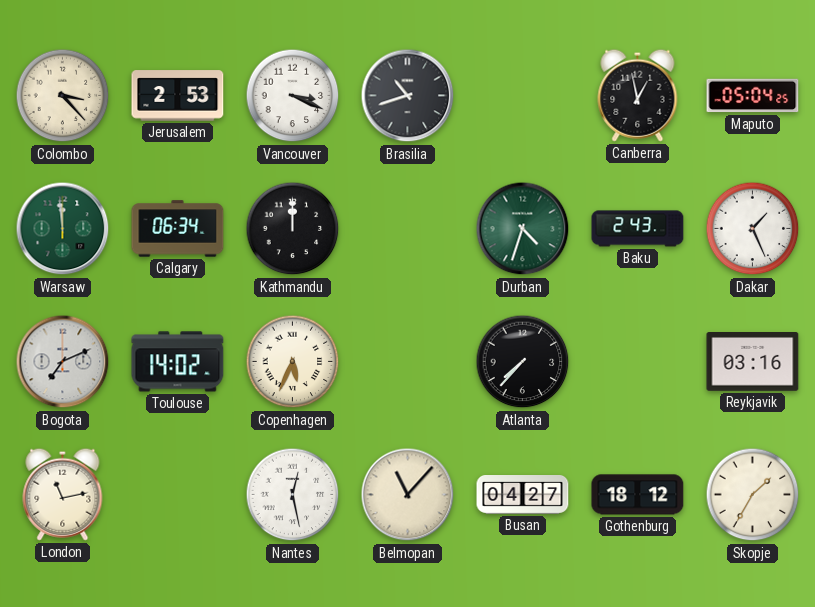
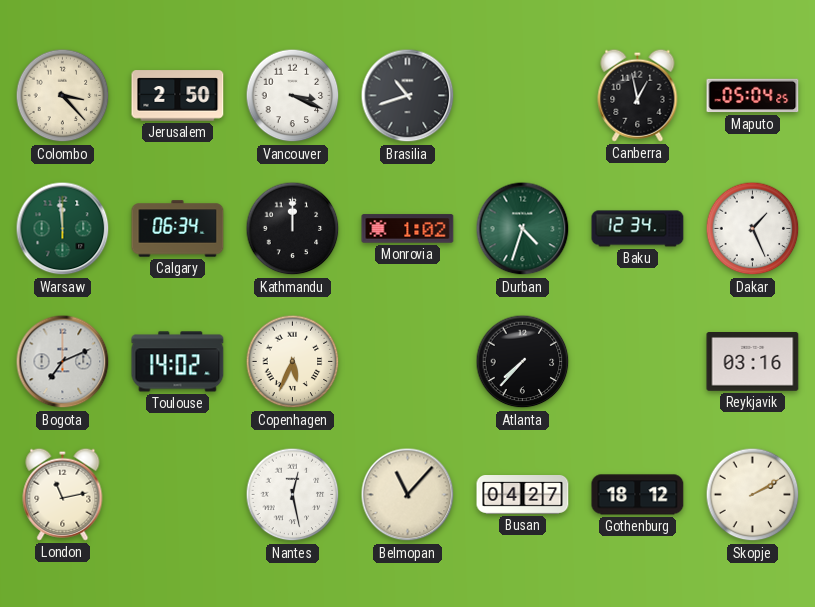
Jerusalem: 2:53 -> 2:50
Monrovia: none -> 1:02
Baku: 2:43 -> 12:34
Skopje: 1:35 -> 2:10
